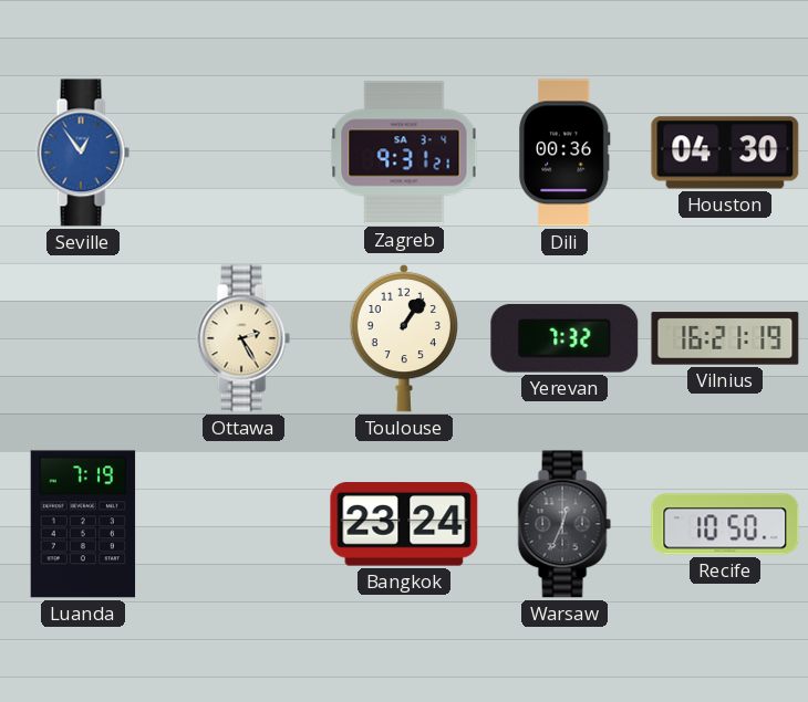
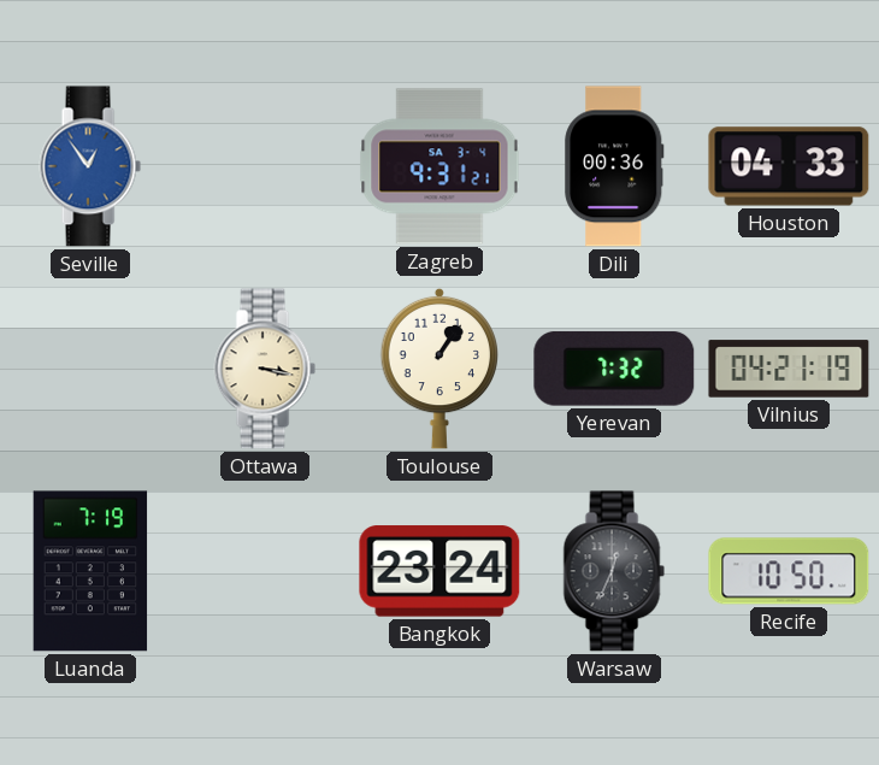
Houston: 04:30 -> 04:33
Ottawa: 2:25 -> 3:17
Vilnius: 16:21 -> 04:21
